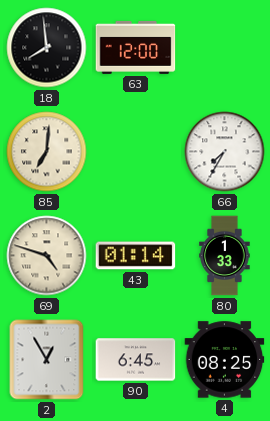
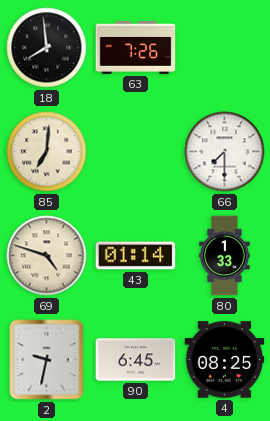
63: 12:00 -> 7:26
66: 7:35 -> 7:30
2: 12:55 -> 9:32
